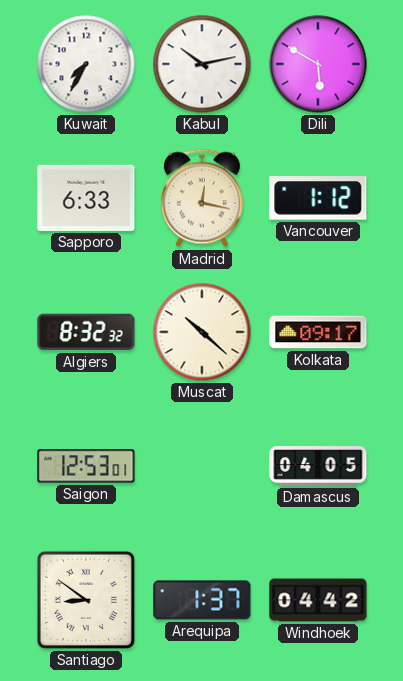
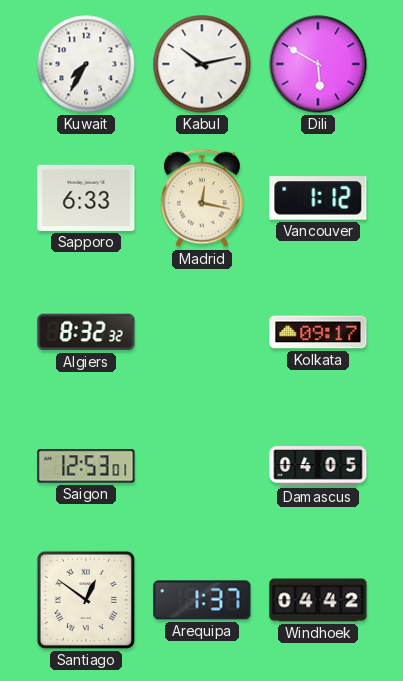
Muscat: 10:22 -> none
Santiago: 8:51 -> 12:51
